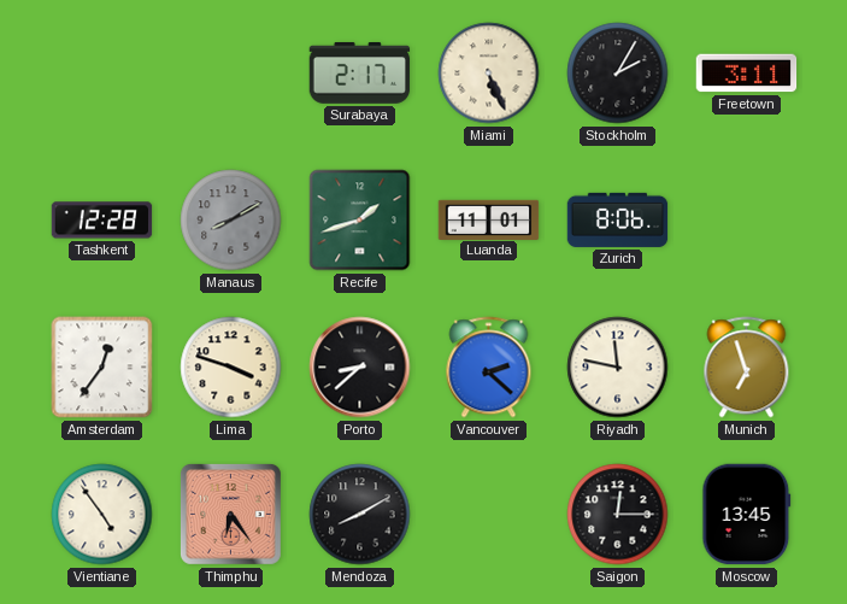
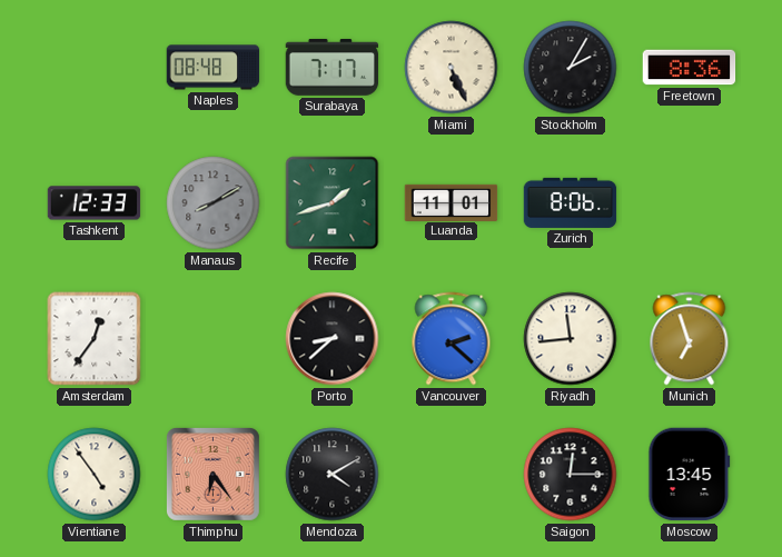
Naples: none -> 08:48
Surabaya: 2:17 -> 7:17
Freetown: 3:11 -> 8:36
Tashkent: 12:28 -> 12:33
Lima: 3:48 -> none
Riyadh: 11:47 -> 11:44
Mendoza: 8:10 -> 4:10
